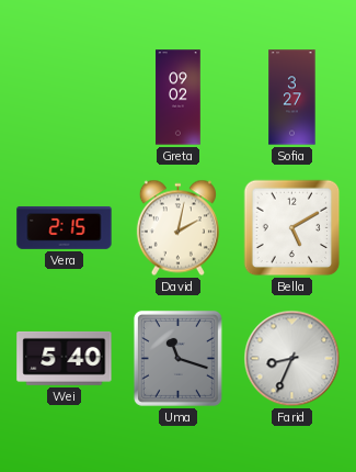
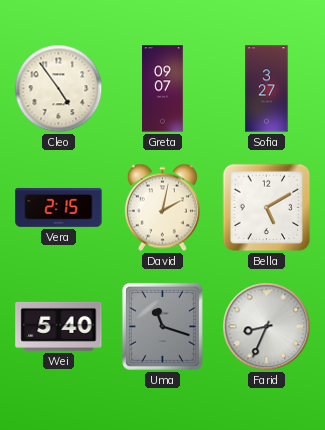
Cleo: none -> 4:54
Greta: 09:02 -> 09:07
